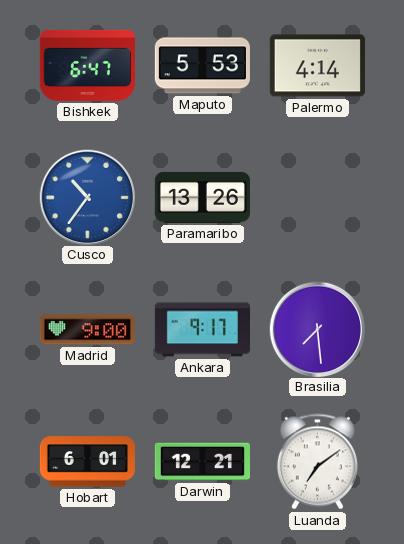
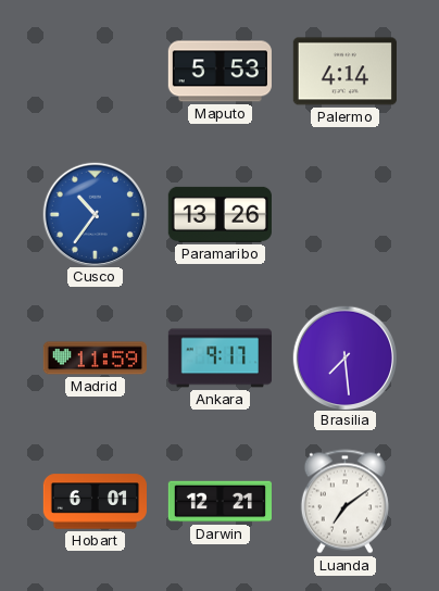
Bishkek: 6:47 -> none
Madrid: 9:00 -> 11:59
